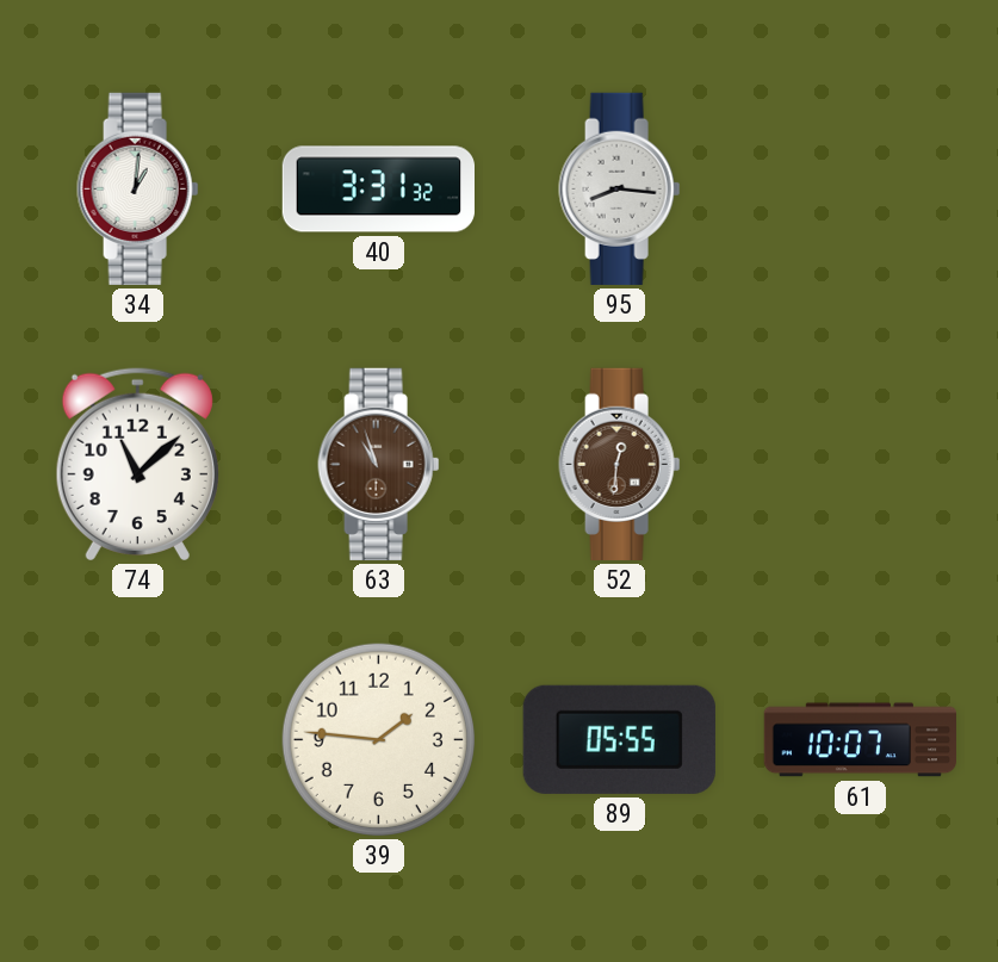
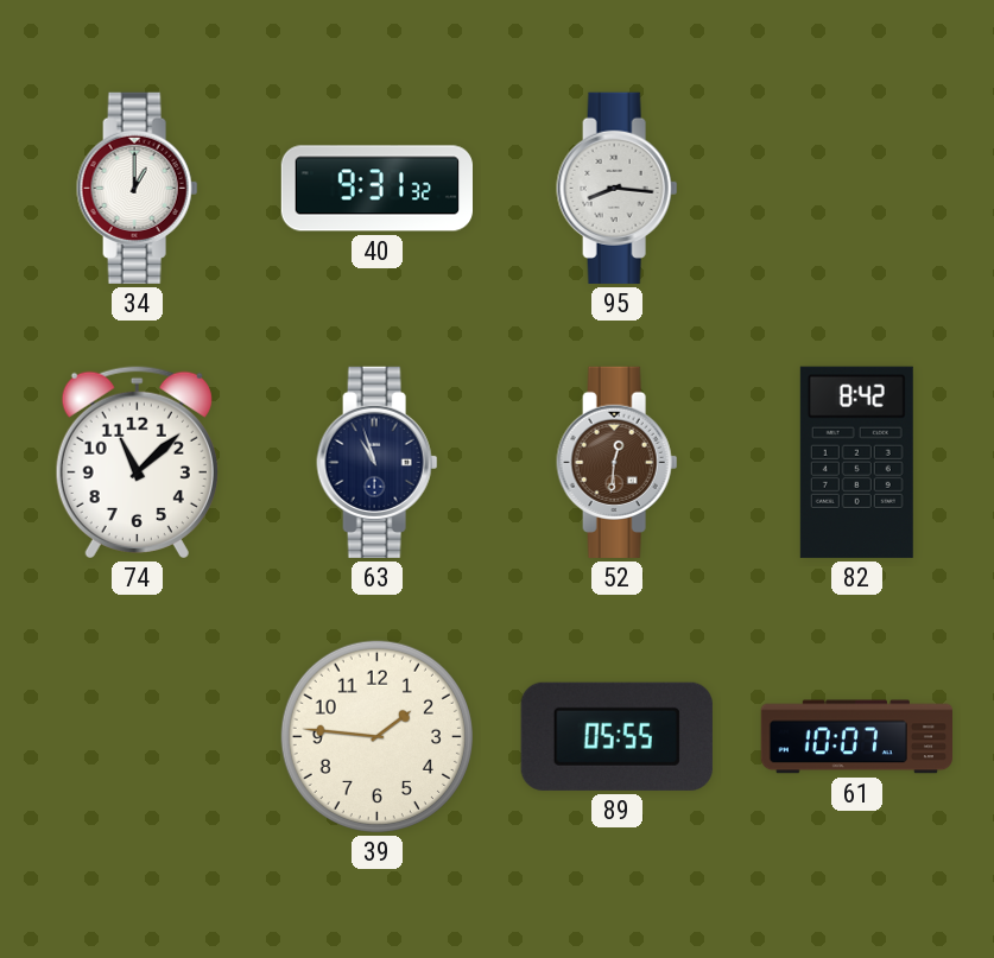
34: 1:01 -> 1:00
40: 3:31 -> 9:31
63 dial: brown -> navy
82: none -> 8:42
